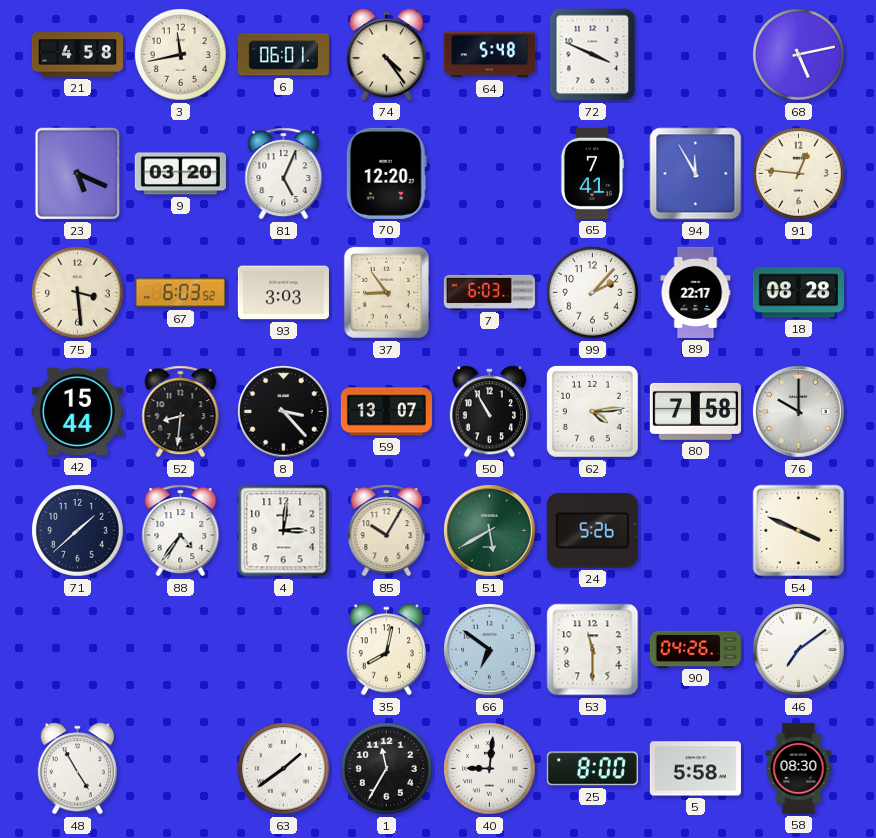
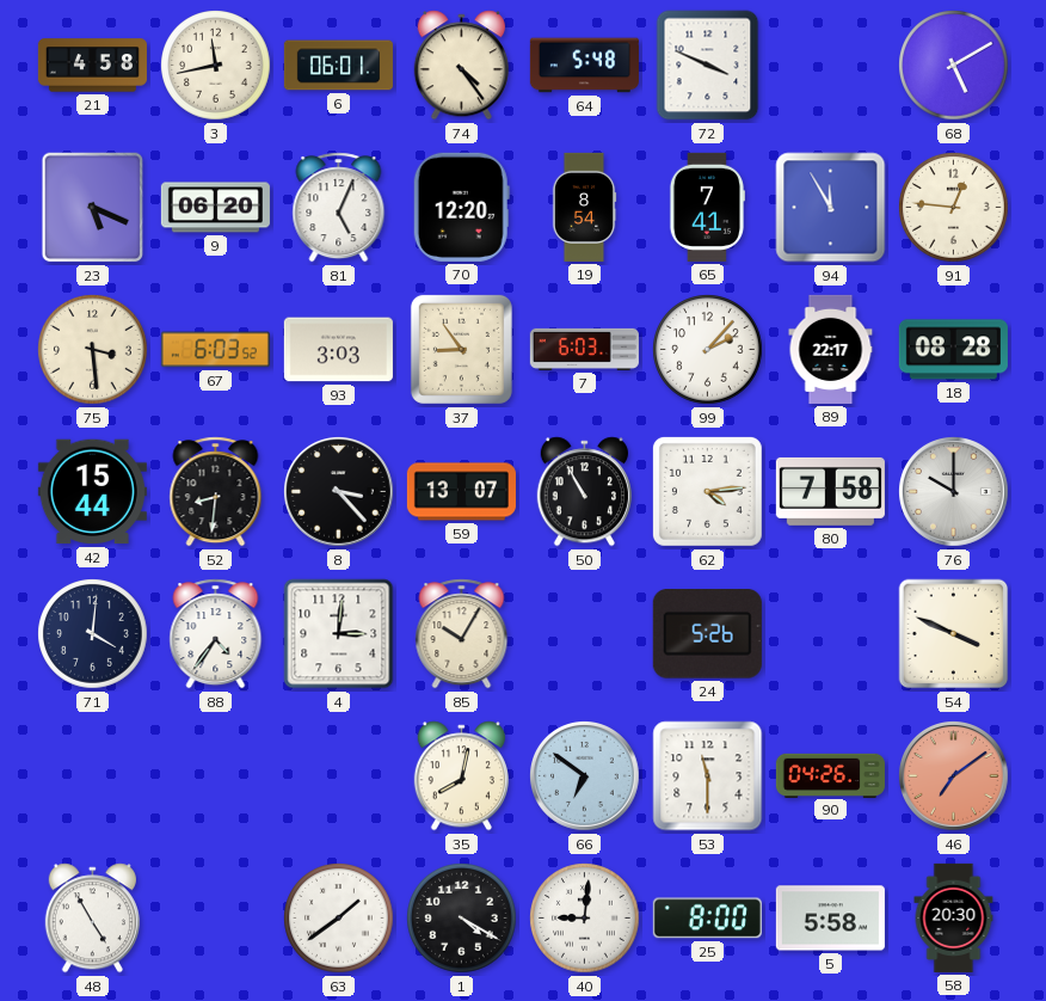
68: 5:13 -> 5:10
9: 03:20 -> 06:20
19: none -> 8:54
71: 1:38 -> 4:01
51: 5:40 -> none
46 dial: white -> salmon
1: 11:35 -> 4:20
58: 08:30 -> 20:30
